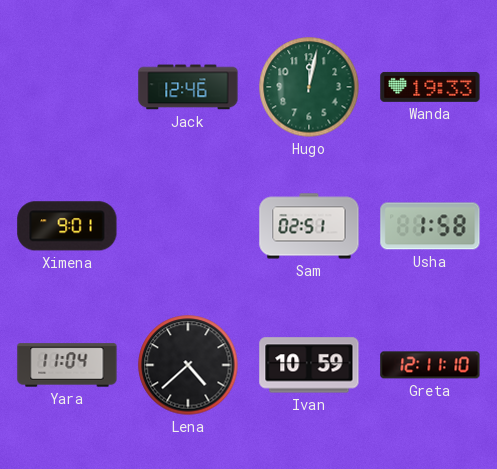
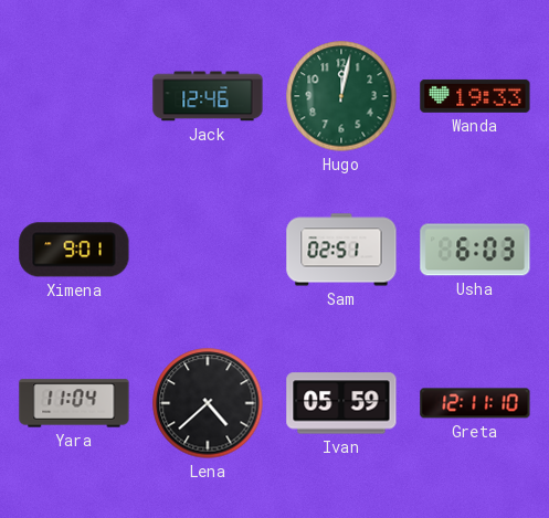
Usha: 1:58 -> 6:03
Ivan: 10:59 -> 05:59
